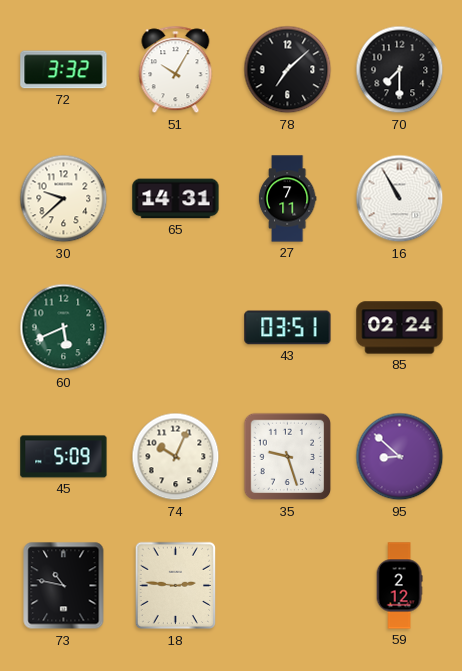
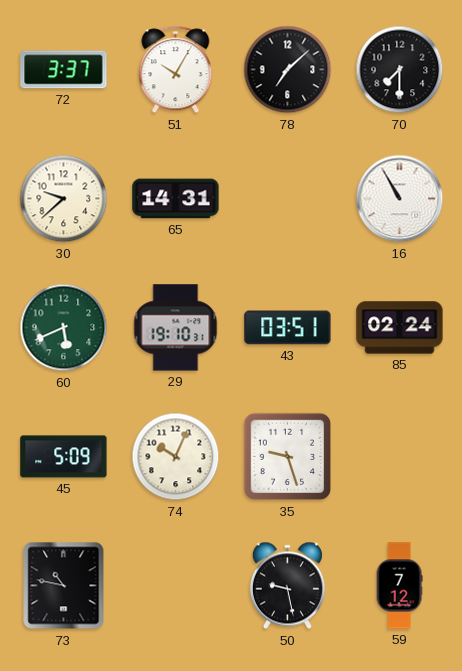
72: 3:32 -> 3:37
27: 7:11 -> none
29: none -> 19:10
95: 8:52 -> none
18: 2:46 -> none
50: none -> 9:28
59: 2:12 -> 7:12
